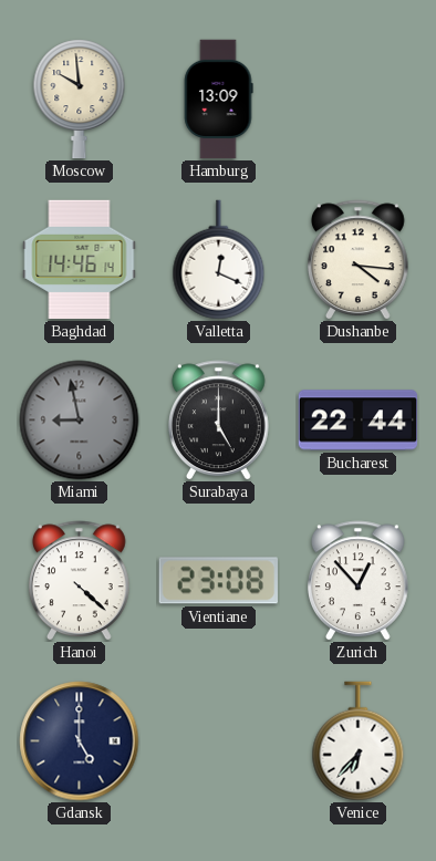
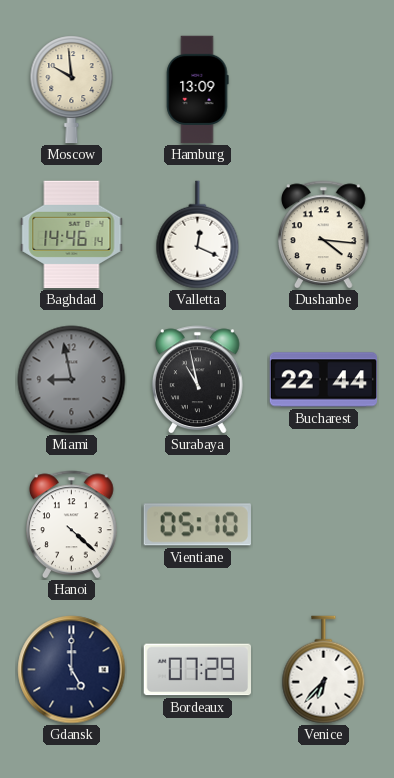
Surabaya: 5:00 -> 10:58
Vientiane: 23:08 -> 05:10
Zurich: 12:53 -> none
Bordeaux: none -> 07:29
